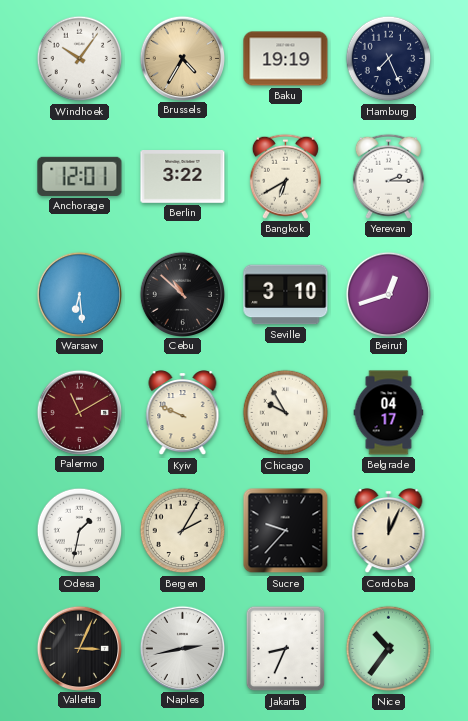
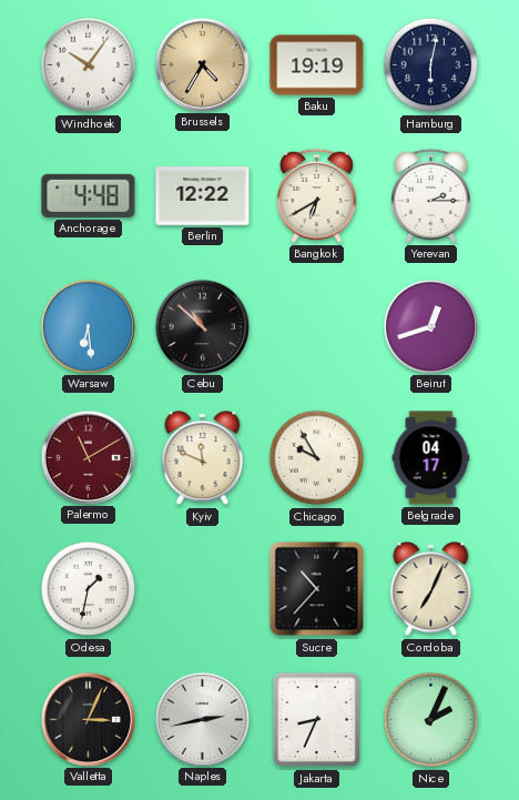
Hamburg: 7:26 -> 6:02
Anchorage: 12:01 -> 4:48
Berlin: 3:22 -> 12:22
Seville: 3:10 -> none
Kyiv: 9:49 -> 11:49
Bergen: 2:05 -> none
Sucre: 9:37 -> 10:37
Cordoba: 12:04 -> 7:04
Nice: 10:36 -> 2:04
